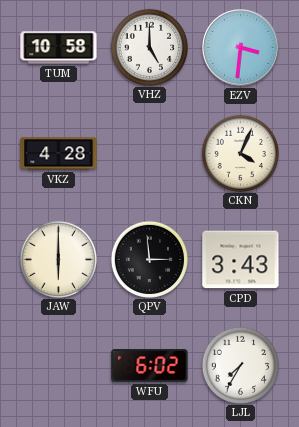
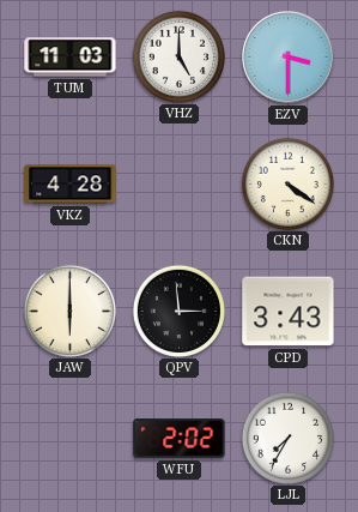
TUM: 10:58 -> 11:03
EZV: 3:31 -> 3:30
CKN: 4:04 -> 4:21
WFU: 6:02 -> 2:02
